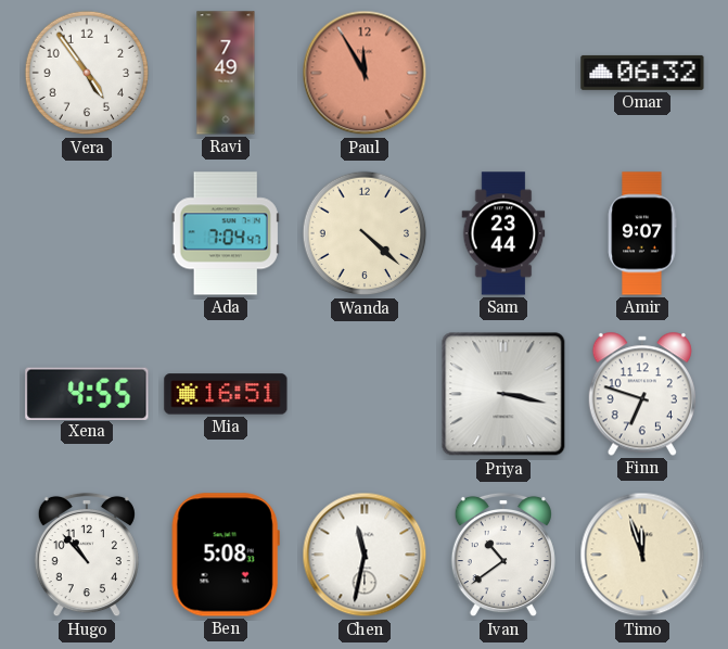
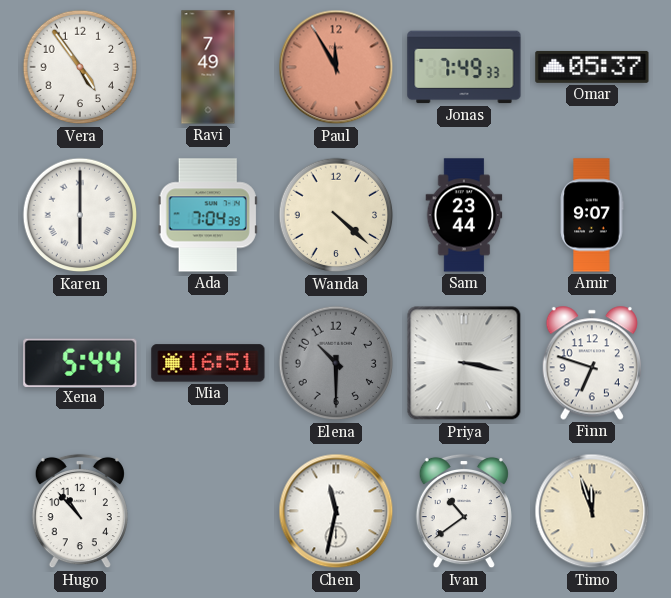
Jonas: none -> 7:49
Omar: 06:32 -> 05:37
Karen: none -> 6:00
Ada: 7:04:47 -> 7:04:39
Xena: 4:55 -> 5:44
Elena: none -> 10:30
Ben: 5:08 -> none
